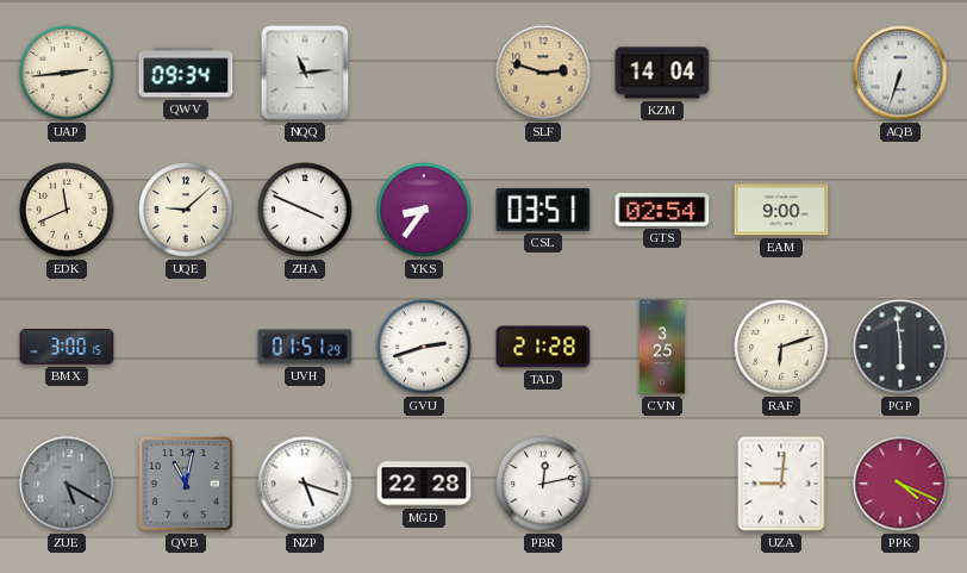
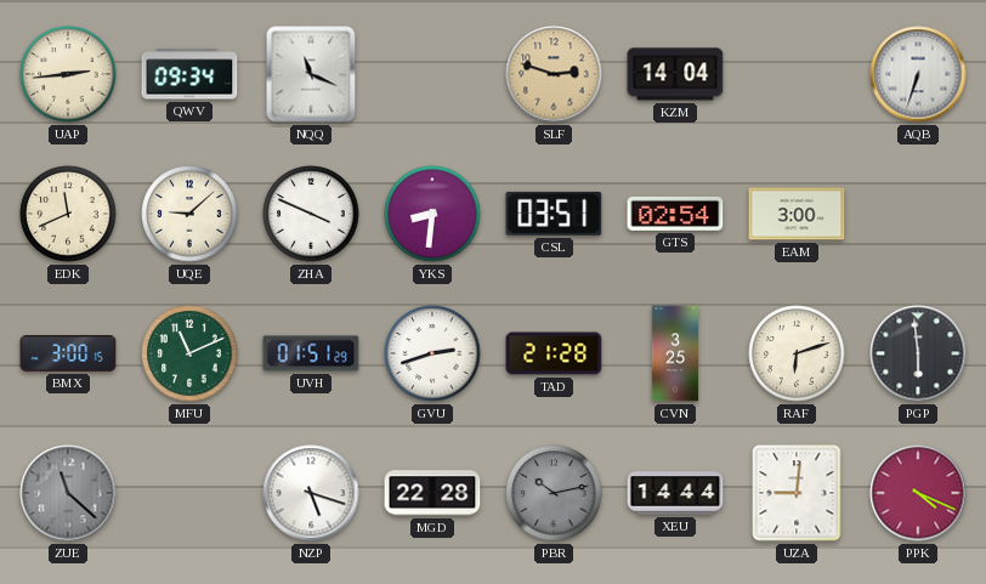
NQQ: 11:14 -> 11:19
YKS: 8:36 -> 8:31
EAM: 9:00 -> 3:00
MFU: none -> 11:11
ZUE: 5:20 -> 11:22
QVB: 11:02 -> none
PBR: 12:13 -> 10:13
PBR dial: white -> grey
XEU: none -> 14:44
